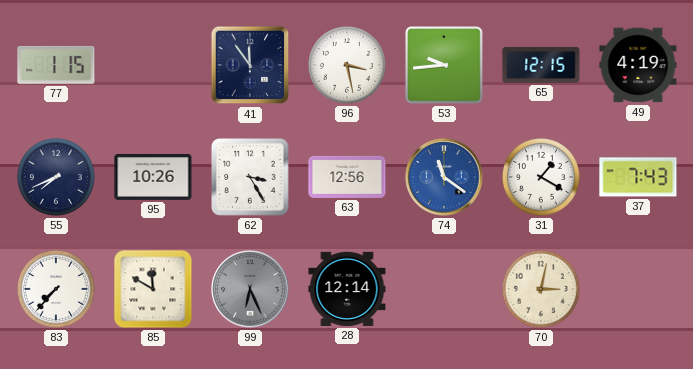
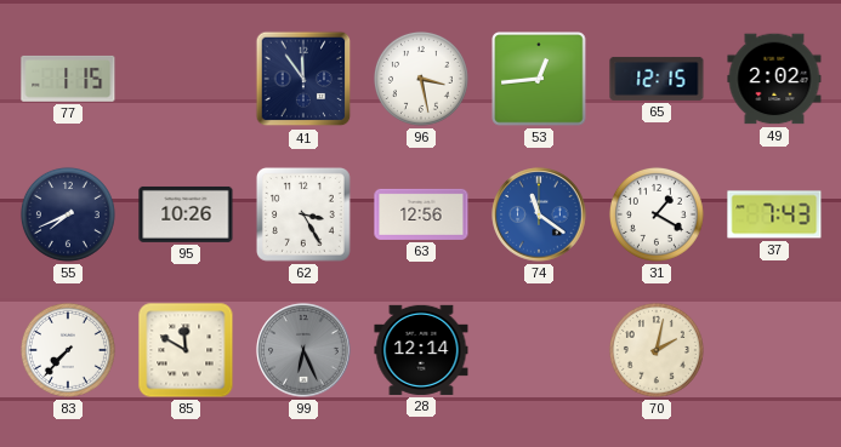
53: 9:44 -> 12:44
49: 4:19 -> 2:02
70: 3:02 -> 2:02
